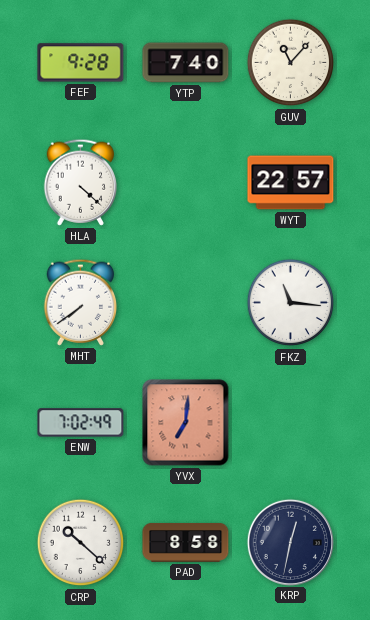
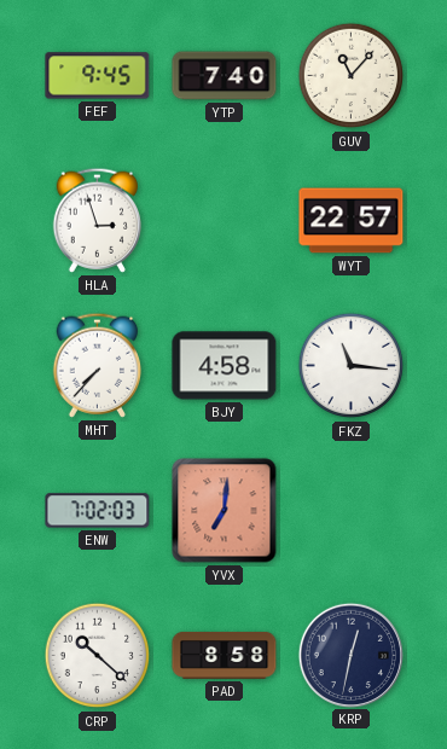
FEF: 9:28 -> 9:45
HLA: 4:22 -> 2:57
MHT: 7:39 -> 7:37
BJY: none -> 4:58
ENW: 7:02:49 -> 7:02:03
